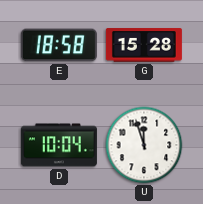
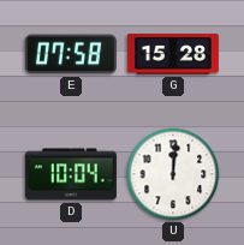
E: 18:58 -> 07:58
U: 11:57 -> 12:01
